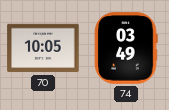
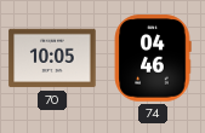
74: 03:49 -> 04:46
